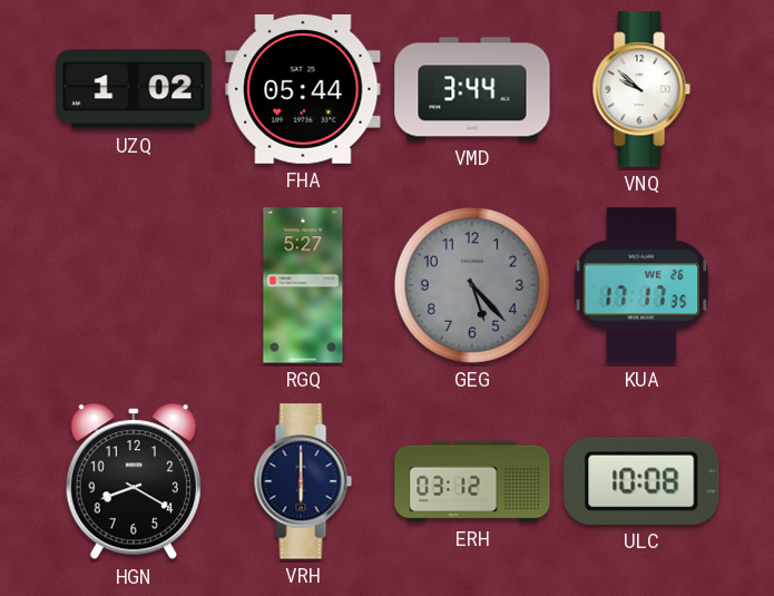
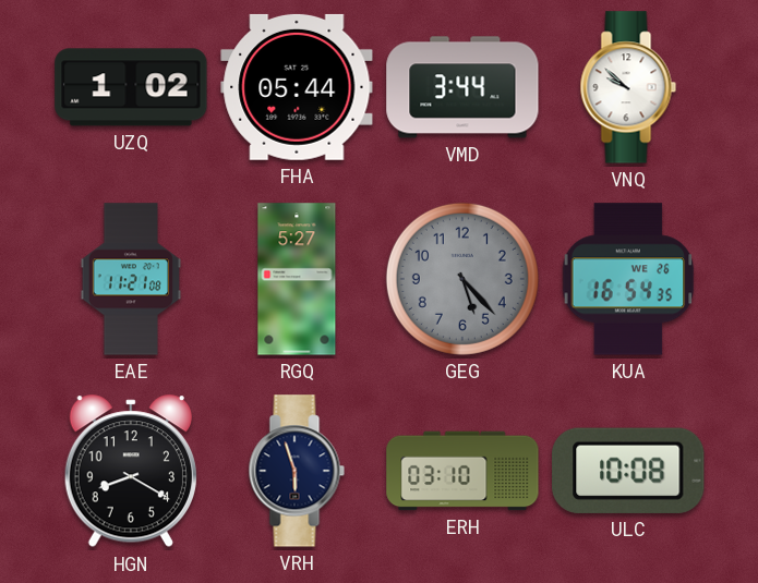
EAE: none -> 11:21
KUA: 17:17 -> 16:54
VRH: 6:00 -> 5:57
ERH: 03:12 -> 03:10
